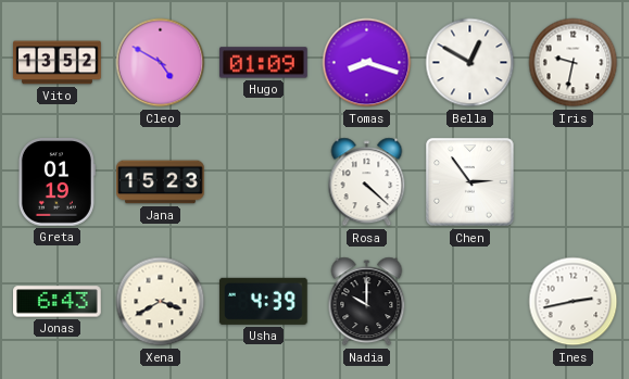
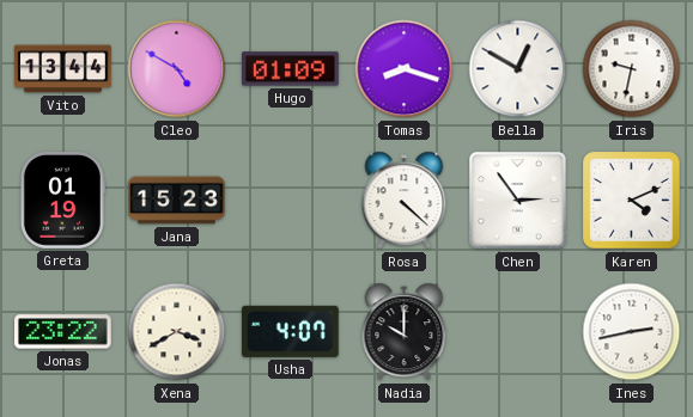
Vito: 13:52 -> 13:44
Karen: none -> 4:11
Jonas: 6:43 -> 23:22
Usha: 4:39 -> 4:07
